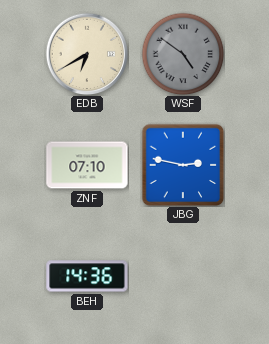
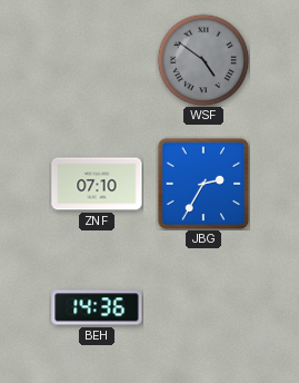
EDB: 6:40 -> none
JBG: 2:47 -> 2:35
